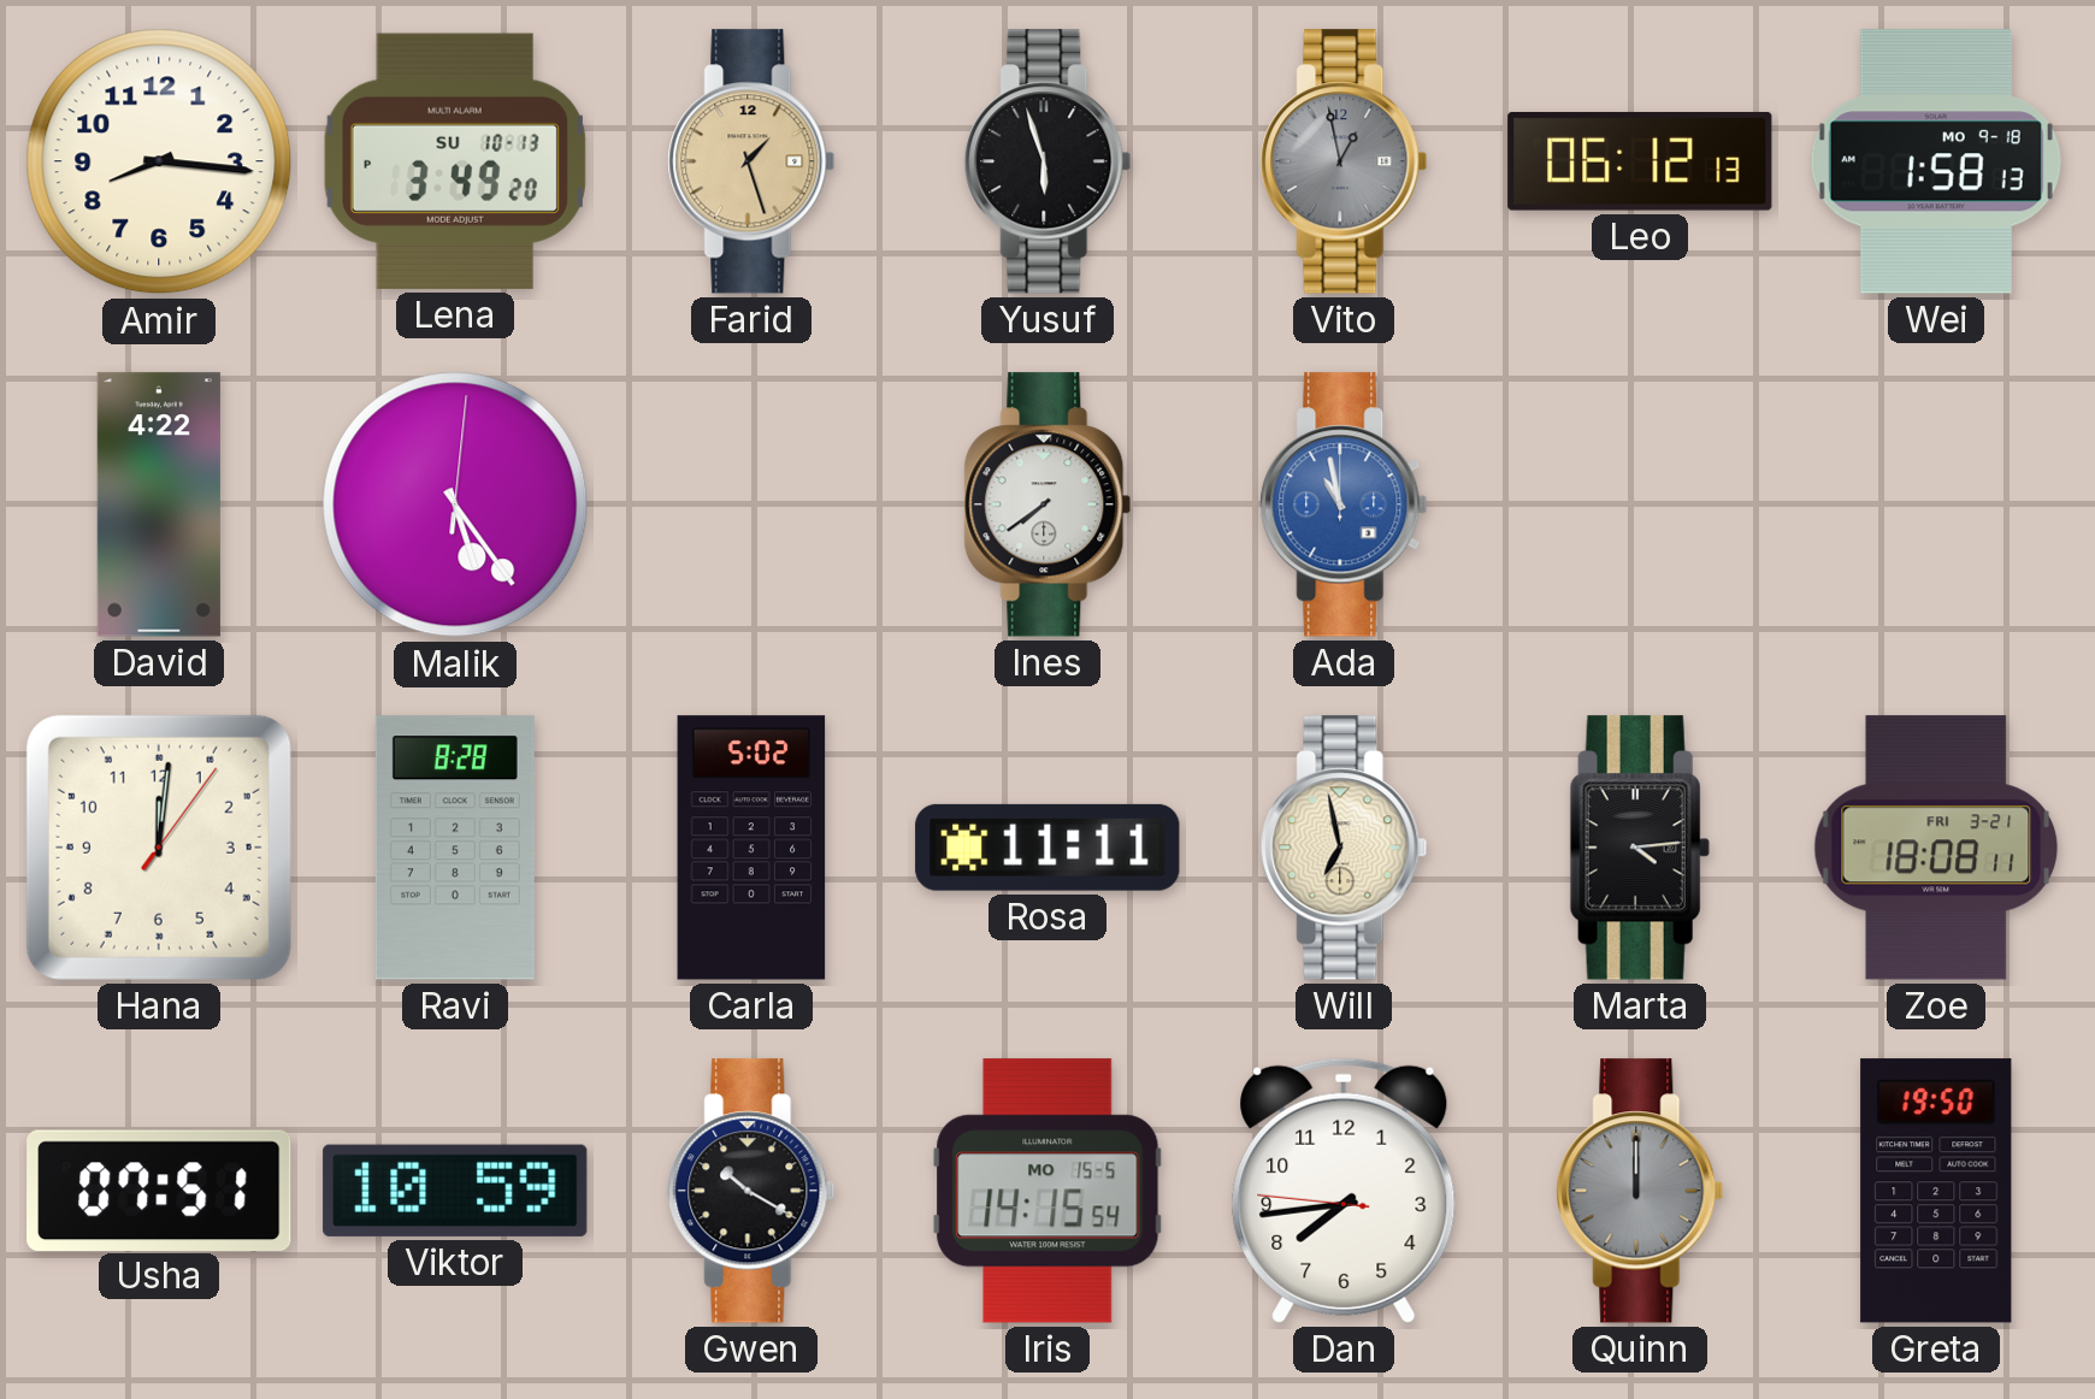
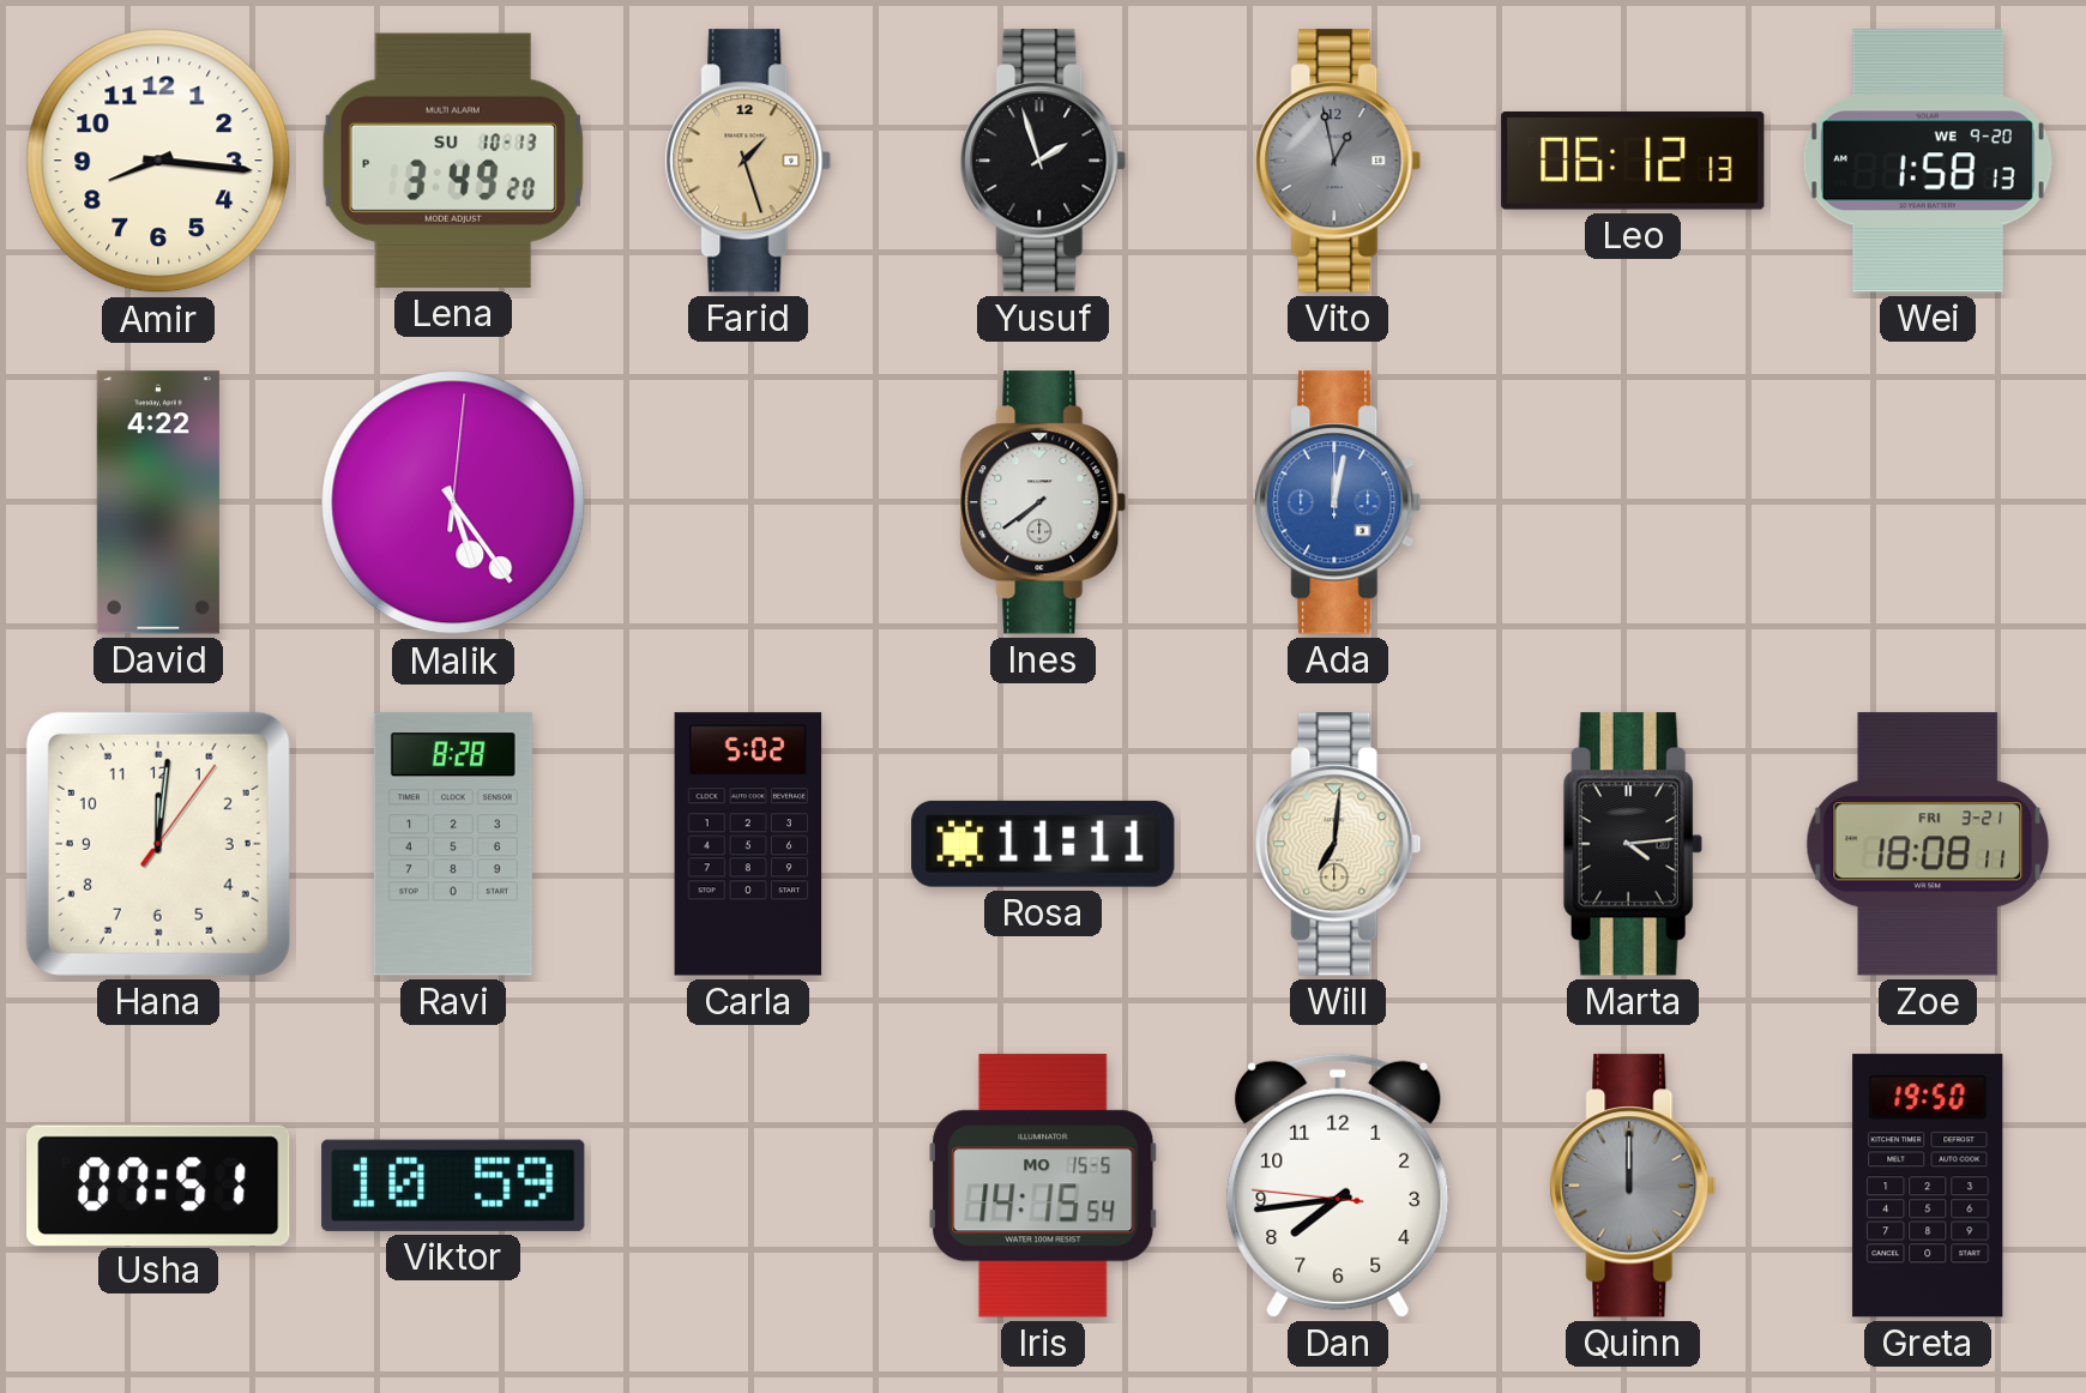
Yusuf: 5:57 -> 1:57
Wei date: MO 9-18 -> WE 9-20
Ada: 10:58 -> 12:02
Will: 6:58 -> 7:01
Gwen: 10:20 -> none
